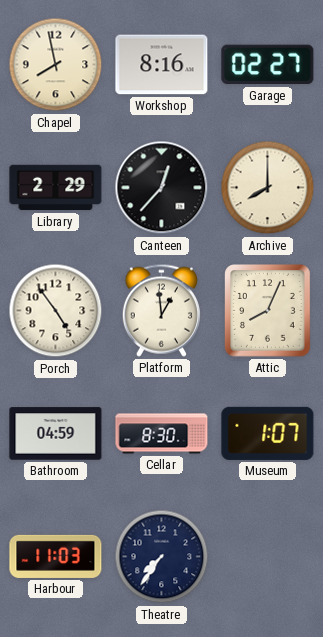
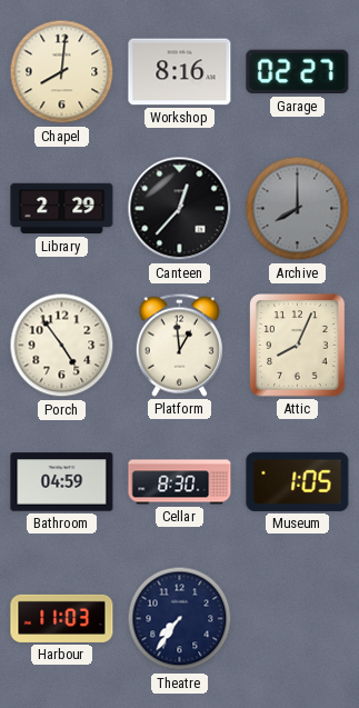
Chapel: 7:58 -> 8:01
Archive dial: cream -> grey
Museum: 1:07 -> 1:05
